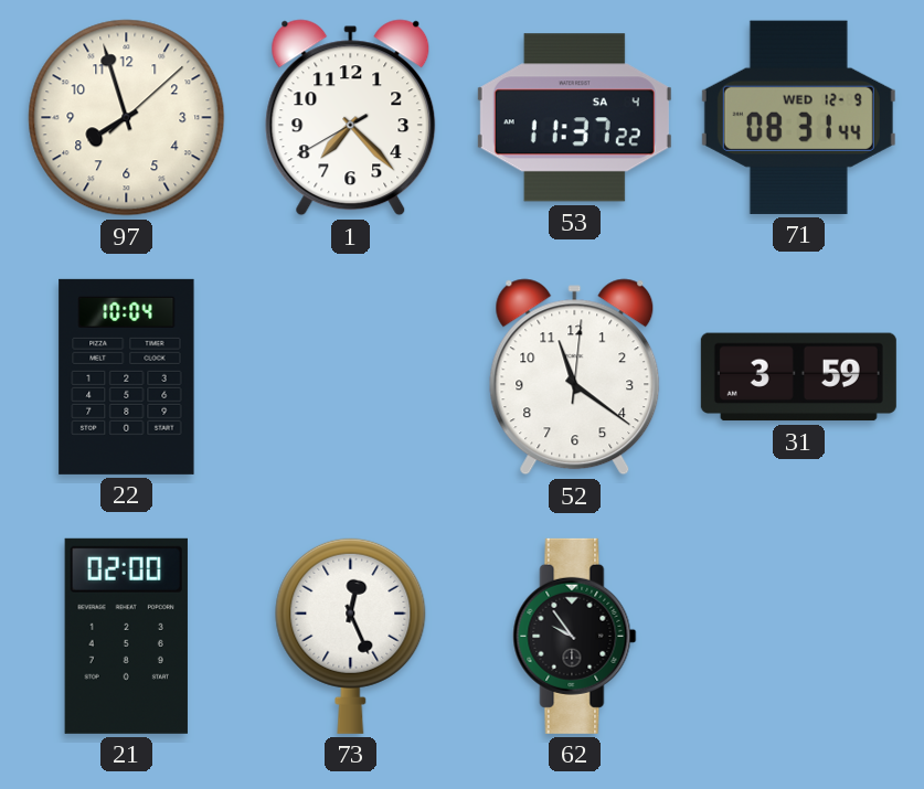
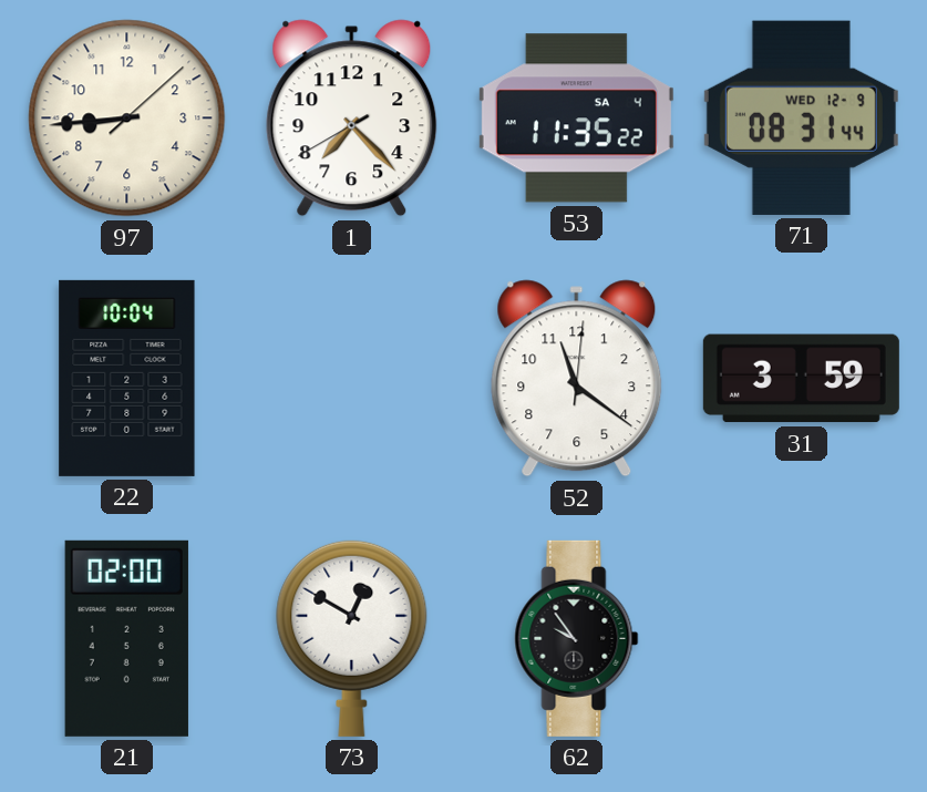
97: 7:57 -> 8:44
53: 11:37 -> 11:35
73: 12:26 -> 12:50
